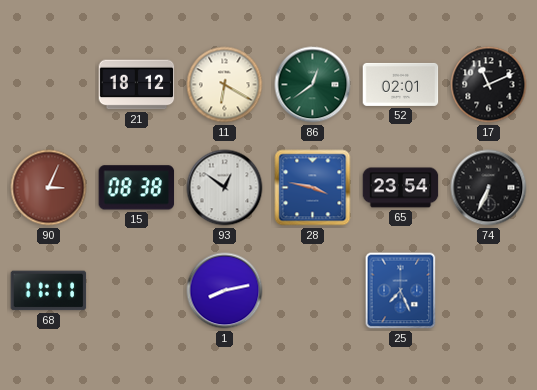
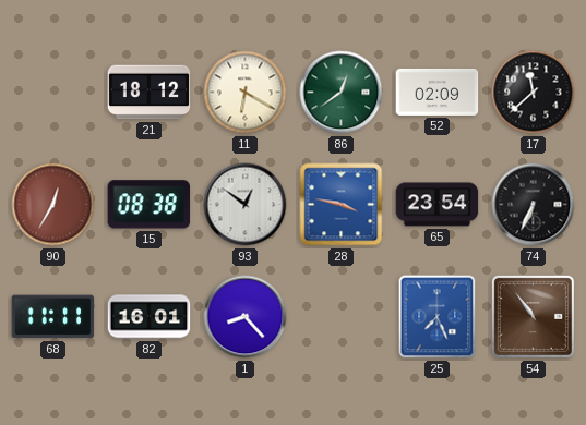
52: 02:01 -> 02:09
17: 11:11 -> 11:38
90: 3:04 -> 12:35
82: none -> 16:01
1: 8:13 -> 8:23
54: none -> 10:54
